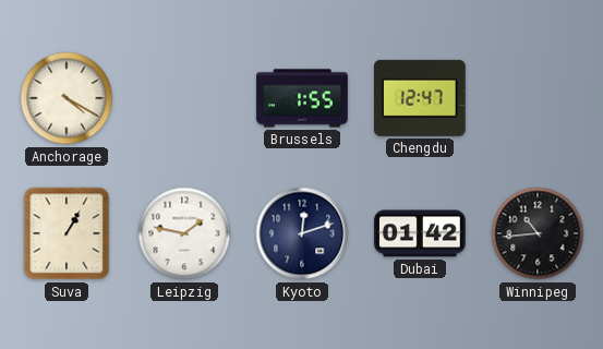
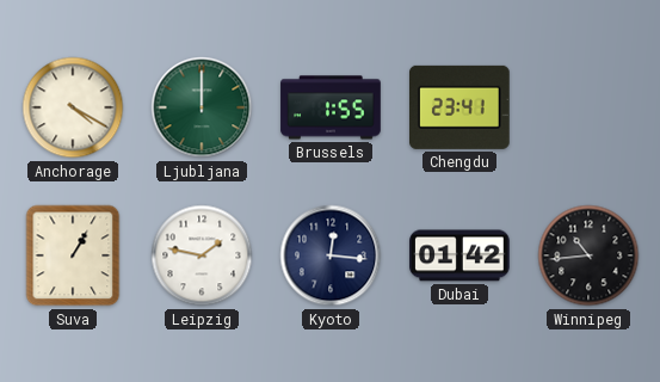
Ljubljana: none -> 12:00
Chengdu: 12:47 -> 23:41
Kyoto: 12:12 -> 12:16
